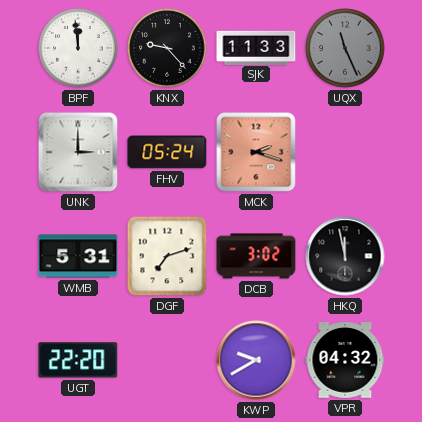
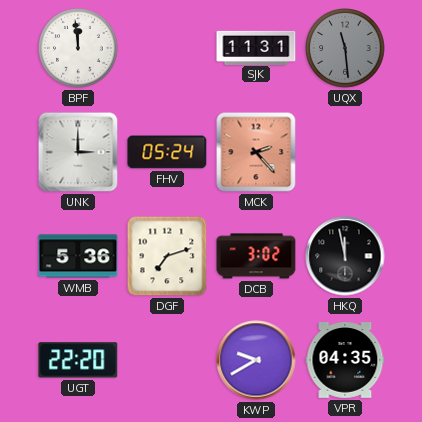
KNX: 9:23 -> none
SJK: 11:33 -> 11:31
UQX: 11:26 -> 11:29
MCK: 2:18 -> 2:23
WMB: 5:31 -> 5:36
VPR: 04:32 -> 04:35
